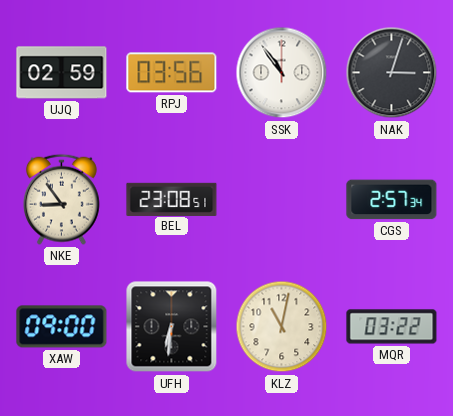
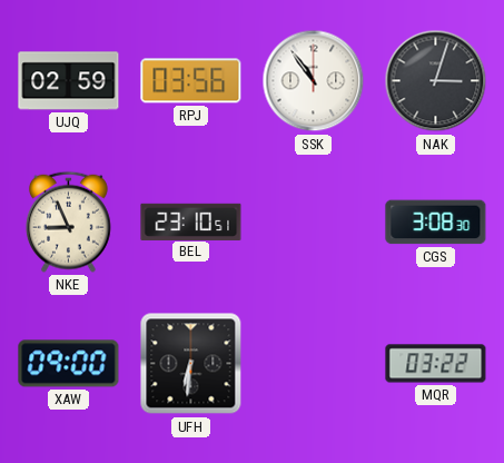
NKE: 8:54 -> 8:56
BEL: 23:08 -> 23:10
CGS: 2:57 -> 3:08
KLZ: 11:02 -> none
